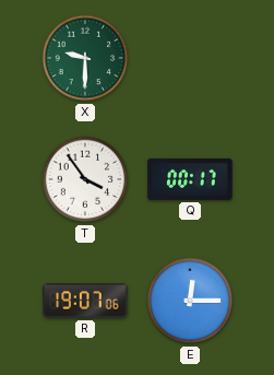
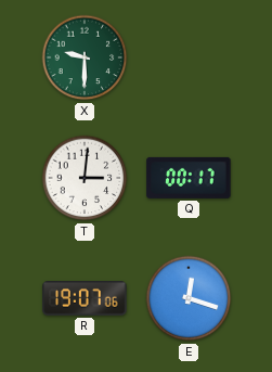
T: 3:54 -> 3:01
E: 12:15 -> 12:18
